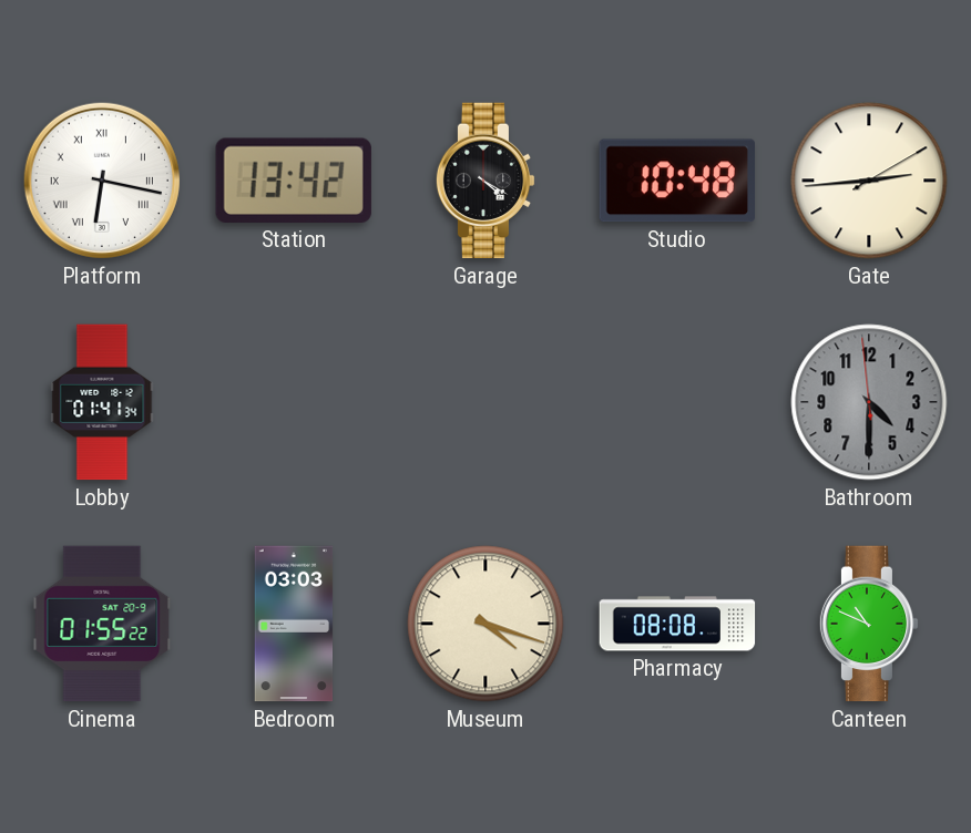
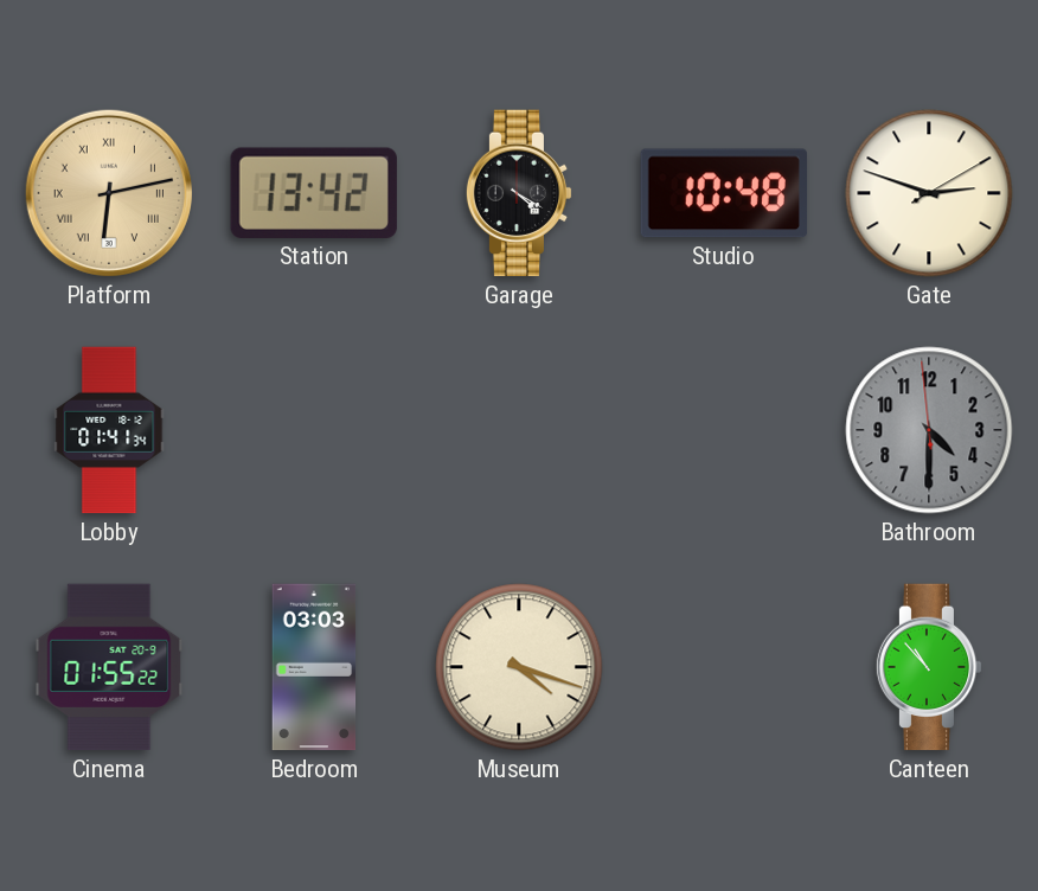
Platform: 6:17 -> 6:13
Platform dial: white -> champagne
Gate: 2:44 -> 2:48
Pharmacy: 08:08 -> none
Canteen: 10:49 -> 10:53
